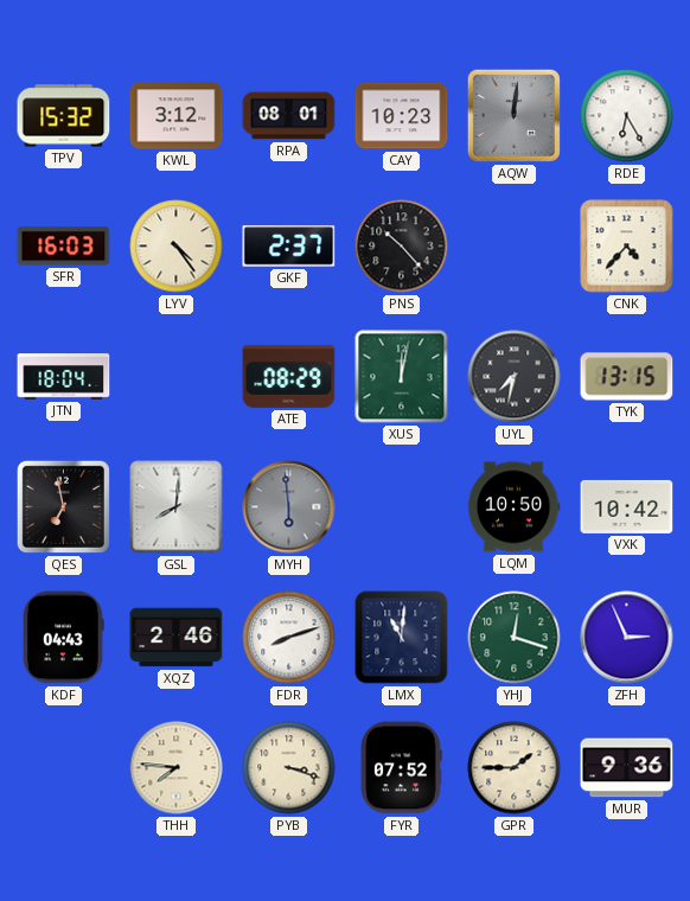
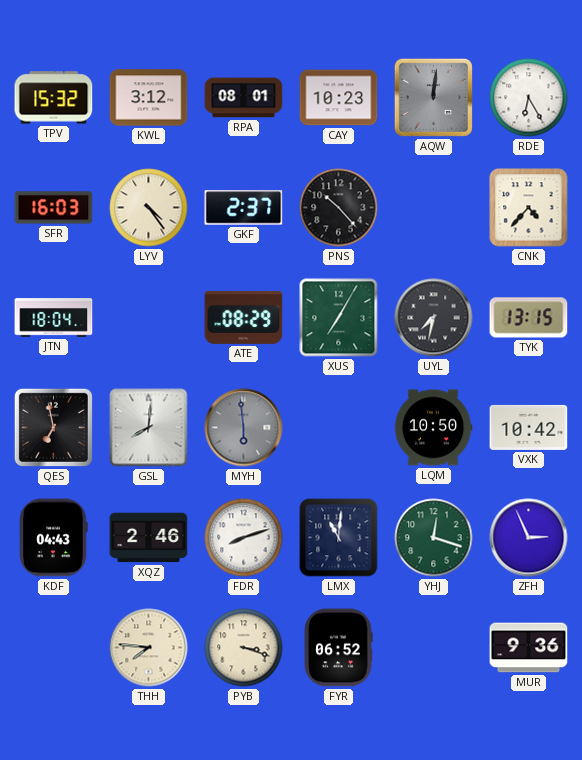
XUS: 12:02 -> 7:05
FYR: 07:52 -> 06:52
GPR: 1:45 -> none
